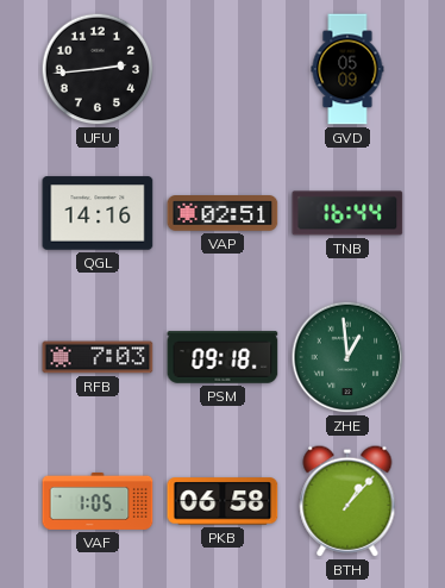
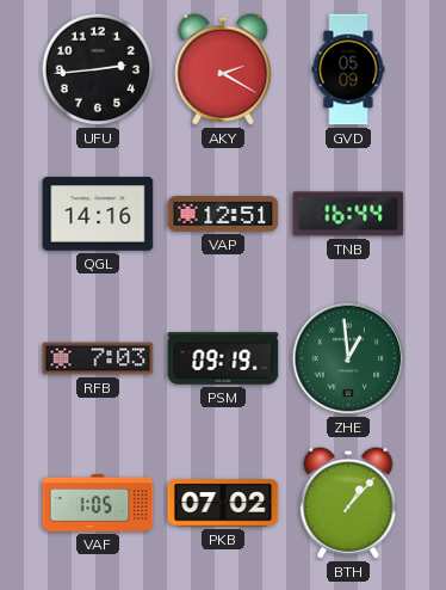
AKY: none -> 2:20
VAP: 02:51 -> 12:51
PSM: 09:18 -> 09:19
PKB: 06:58 -> 07:02
